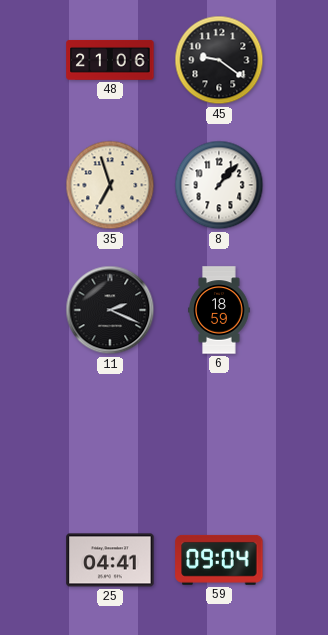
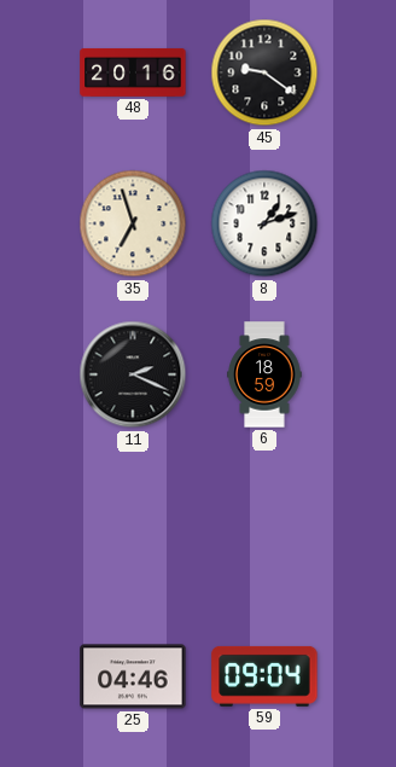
48: 21:06 -> 20:16
8: 1:07 -> 1:12
25: 04:41 -> 04:46
